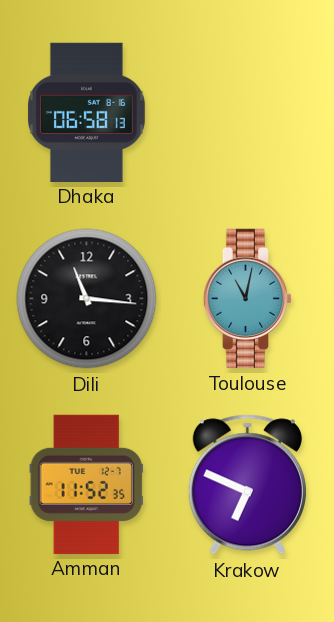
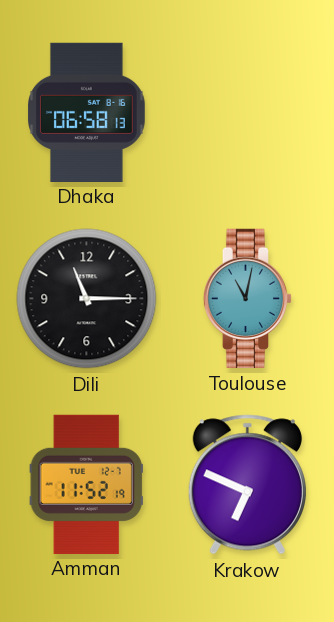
Dili: 11:16 -> 11:15
Amman: 11:52:35 -> 11:52:19
